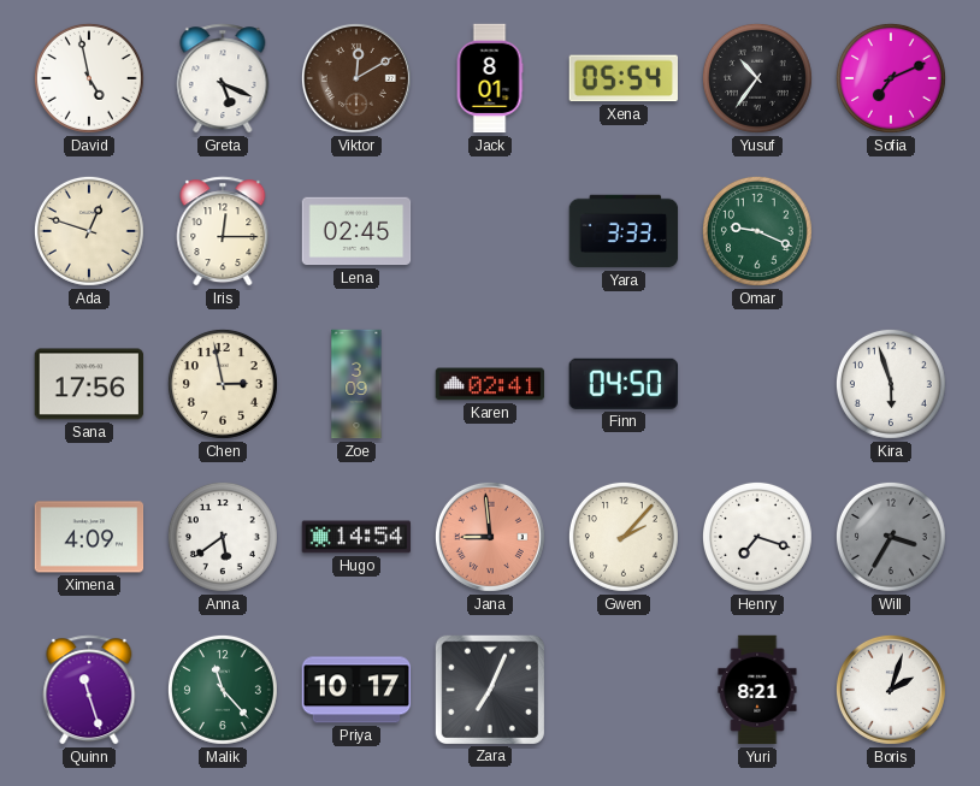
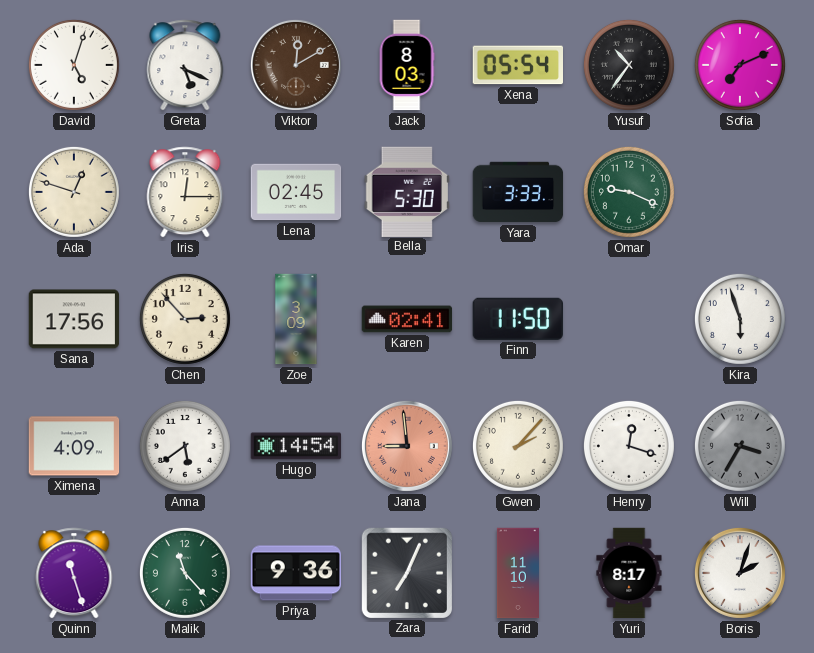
David: 4:58 -> 5:03
Jack: 8:01 -> 8:03
Bella: none -> 5:30
Chen: 2:58 -> 2:53
Finn: 04:50 -> 11:50
Henry: 7:18 -> 12:18
Priya: 10:17 -> 9:36
Farid: none -> 11:10
Yuri: 8:21 -> 8:17
